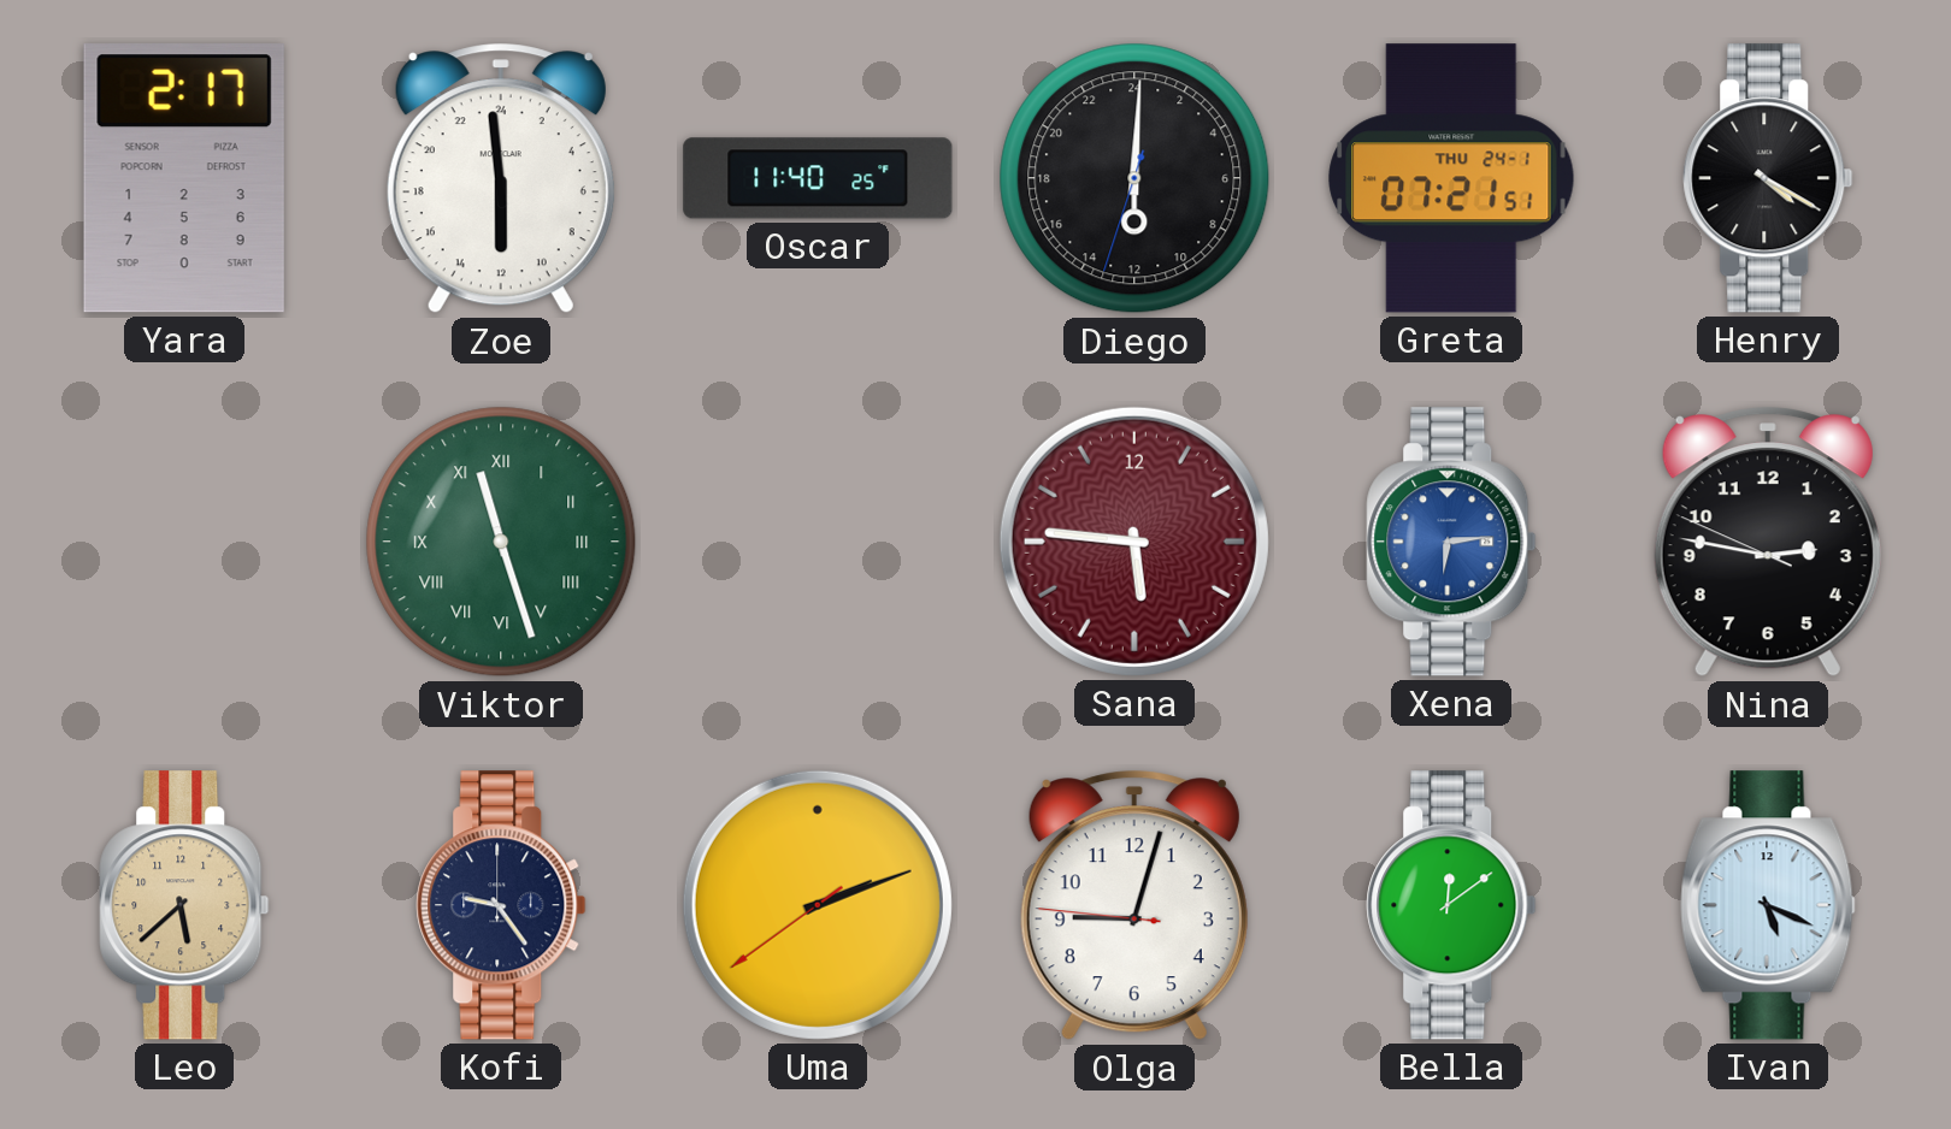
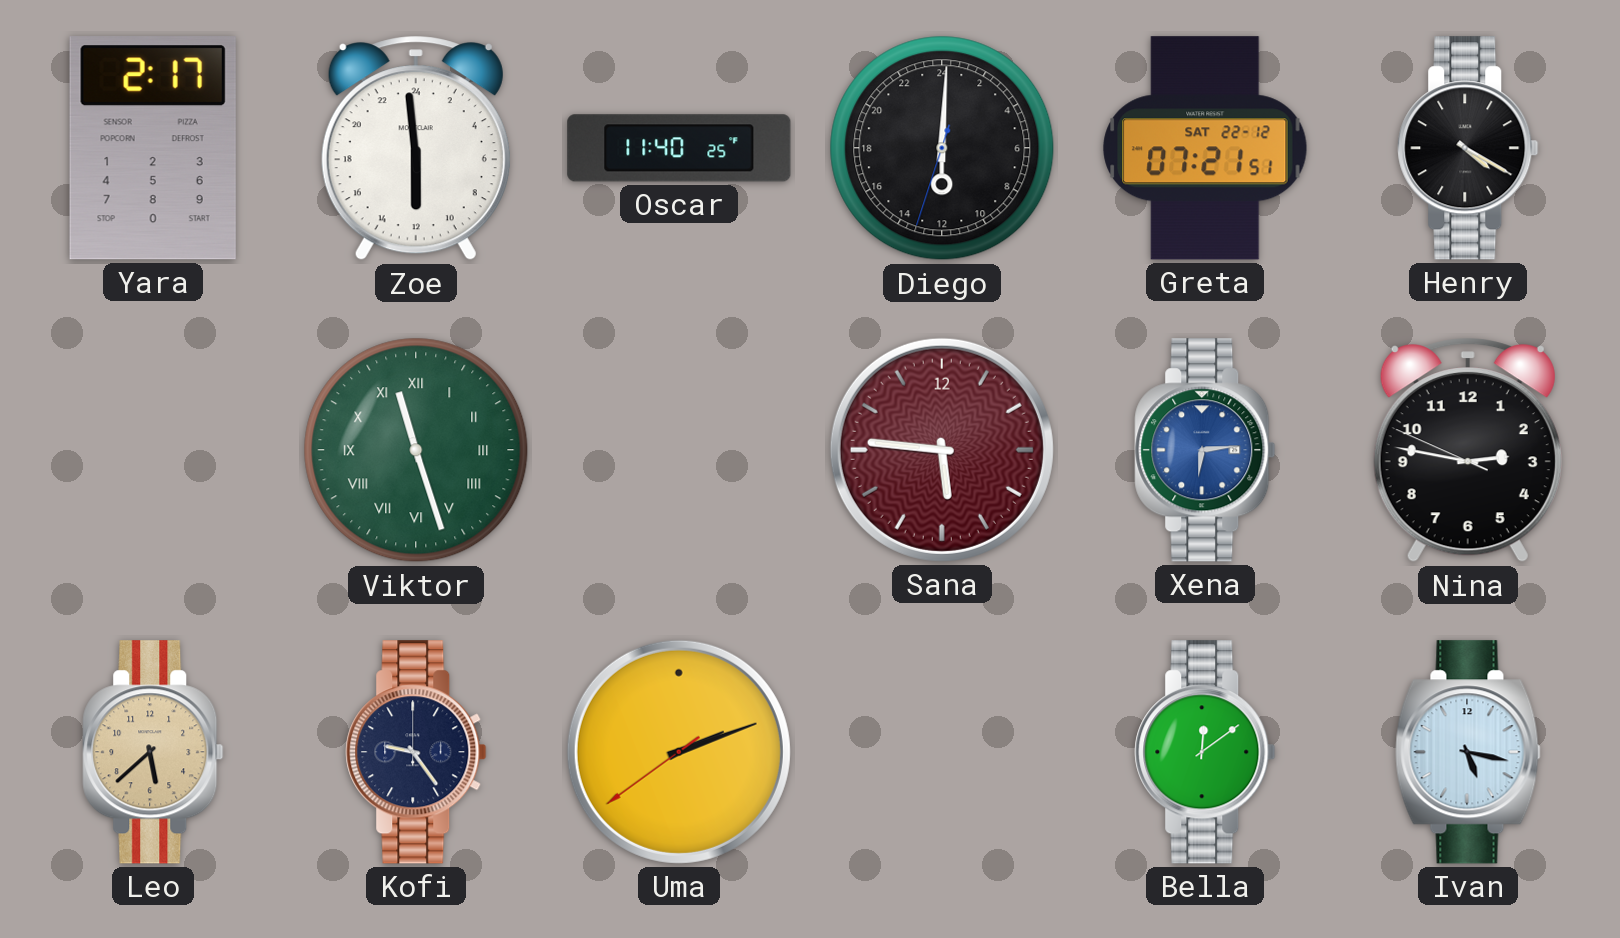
Greta date: THU 24-1 -> SAT 22-12
Olga: 9:02 -> none
Ivan: 5:19 -> 5:17
